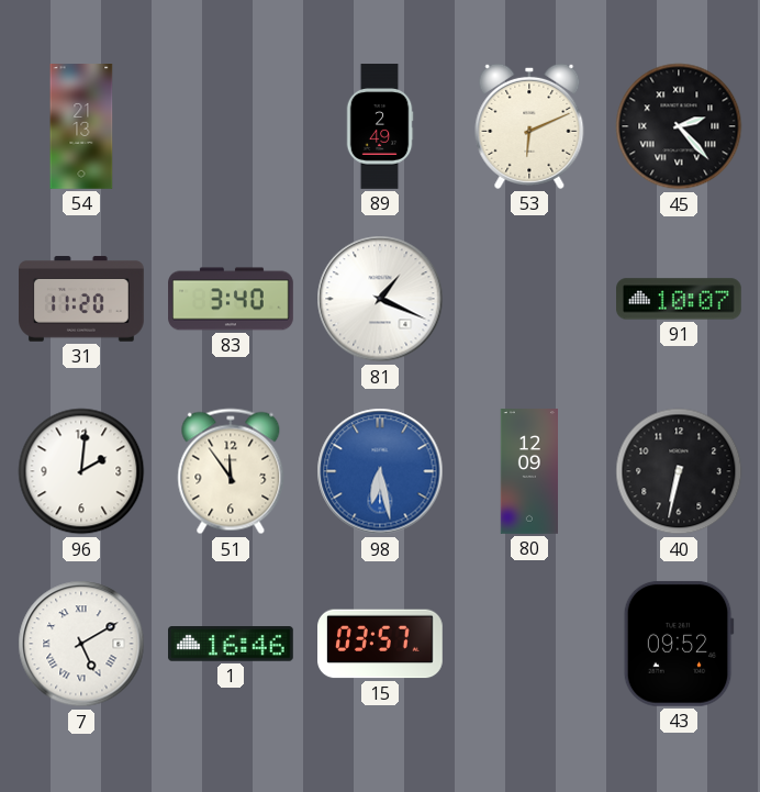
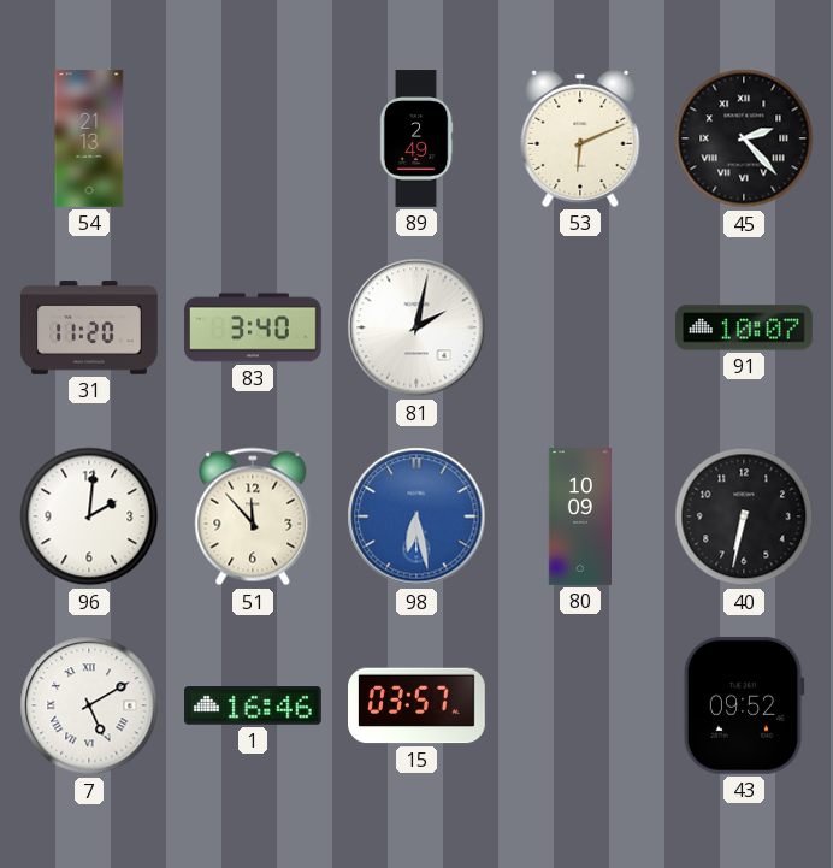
81: 1:19 -> 2:02
51: 11:54 -> 11:53
80: 12:09 -> 10:09
